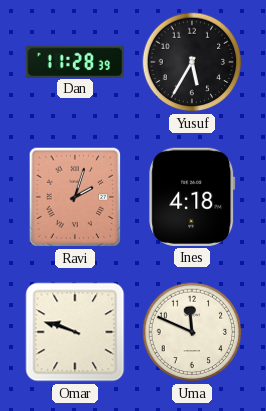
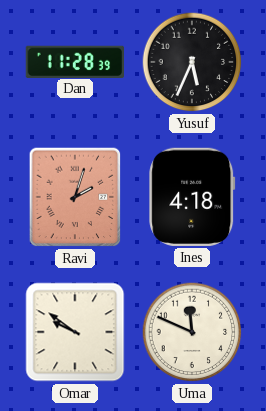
Yusuf: 5:35 -> 5:34
Omar: 9:48 -> 9:51
